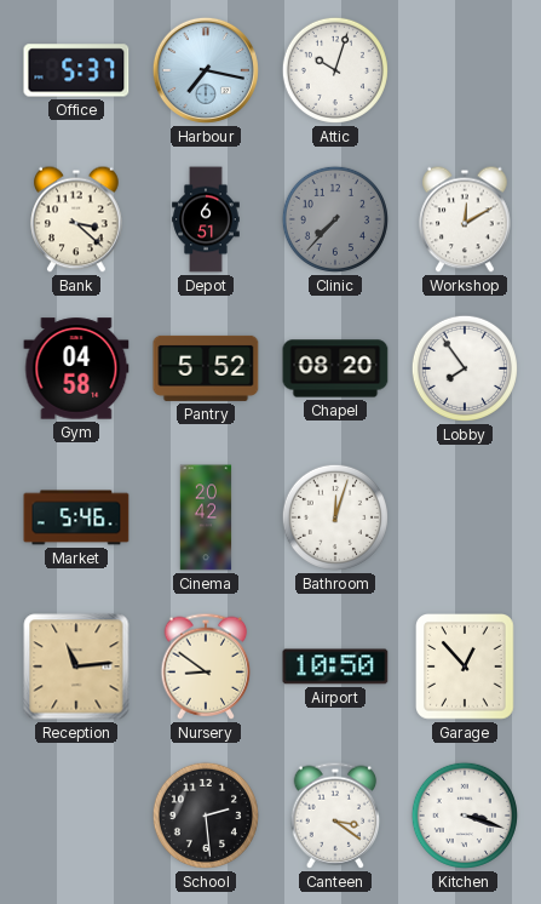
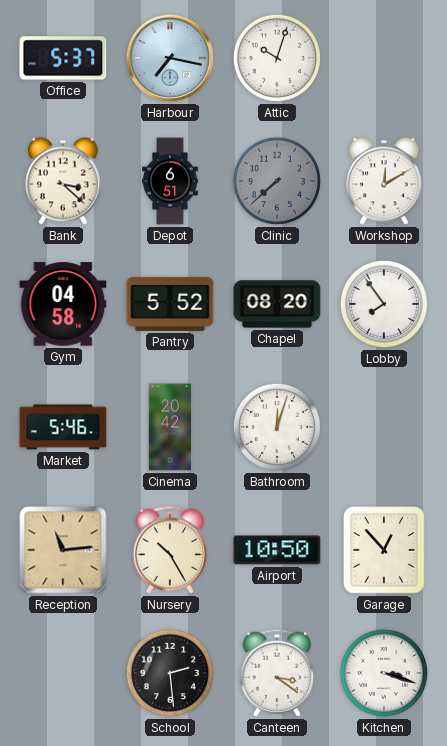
Clinic: 7:37 -> 7:38
Nursery: 8:51 -> 10:25
